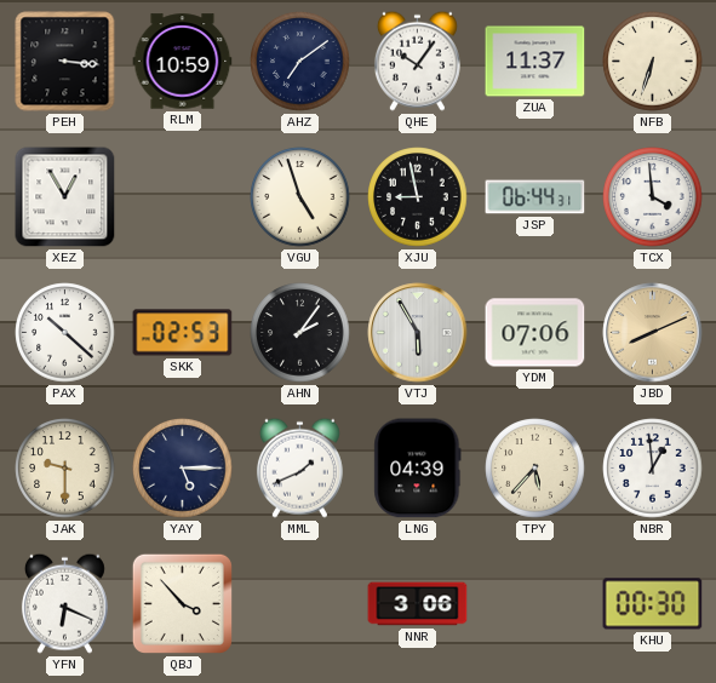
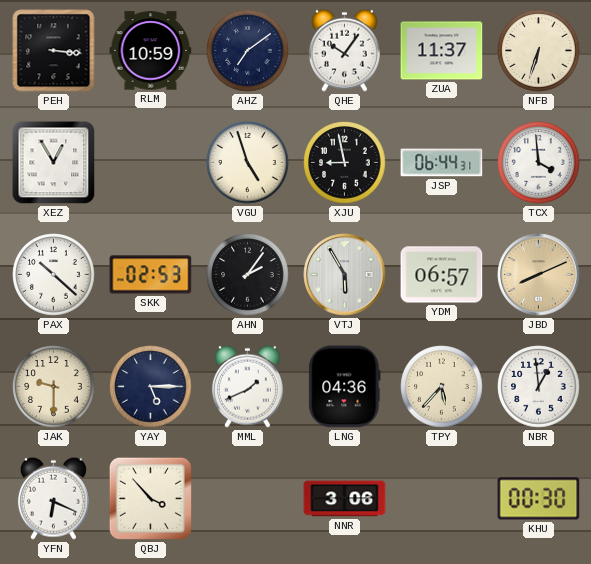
YDM: 07:06 -> 06:57
LNG: 04:39 -> 04:36
